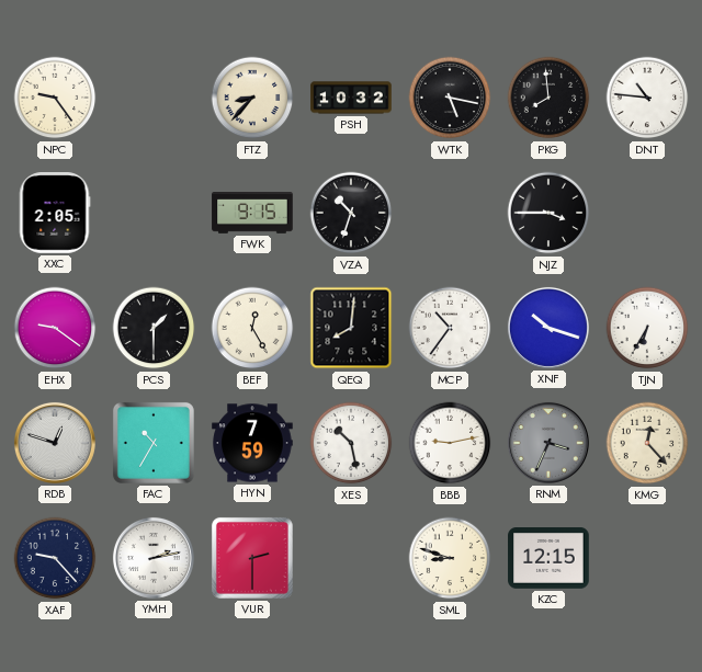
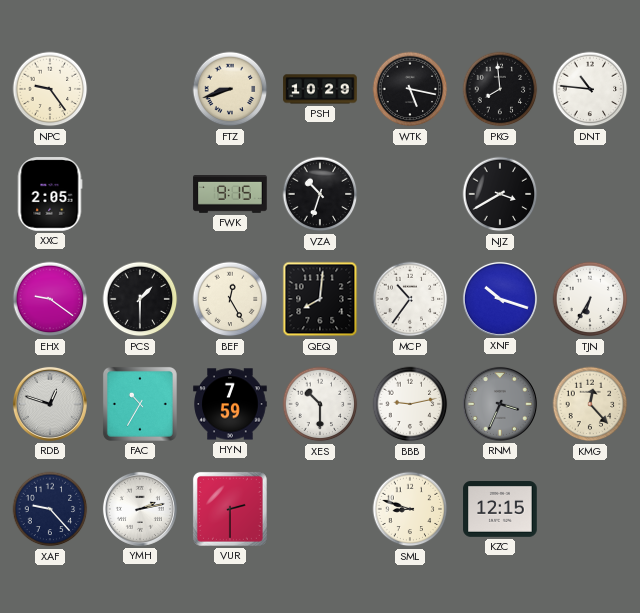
FTZ: 8:37 -> 8:42
PSH: 10:32 -> 10:29
NJZ: 3:45 -> 3:40
XES: 10:28 -> 10:30
